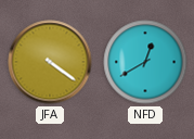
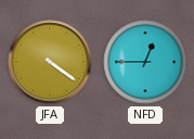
NFD: 12:40 -> 12:45
